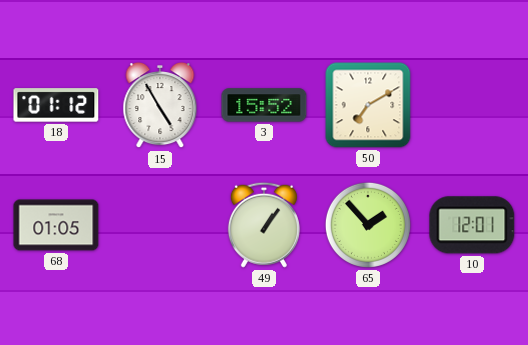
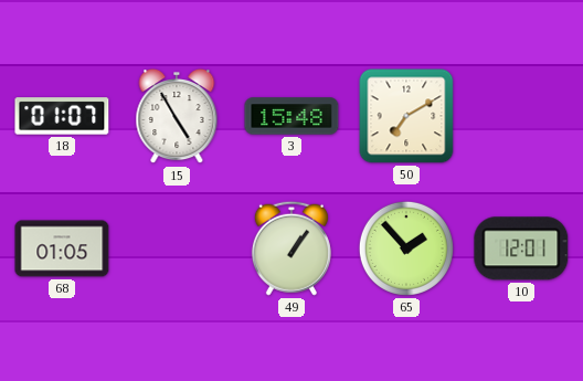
18: 01:12 -> 01:07
3: 15:52 -> 15:48
